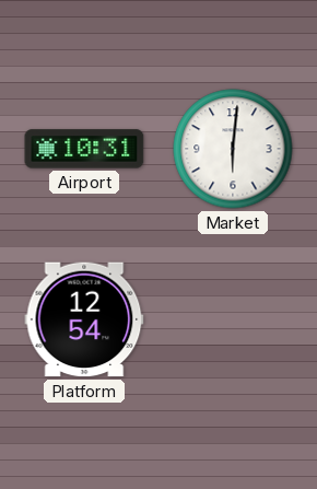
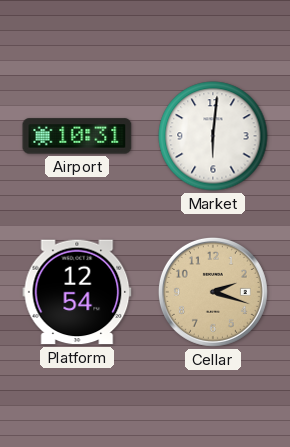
Cellar: none -> 2:18
